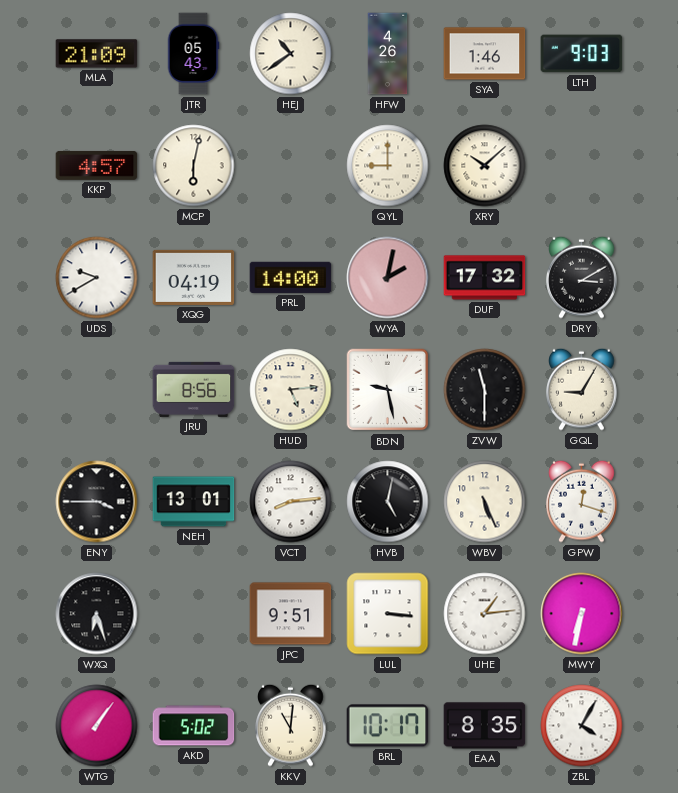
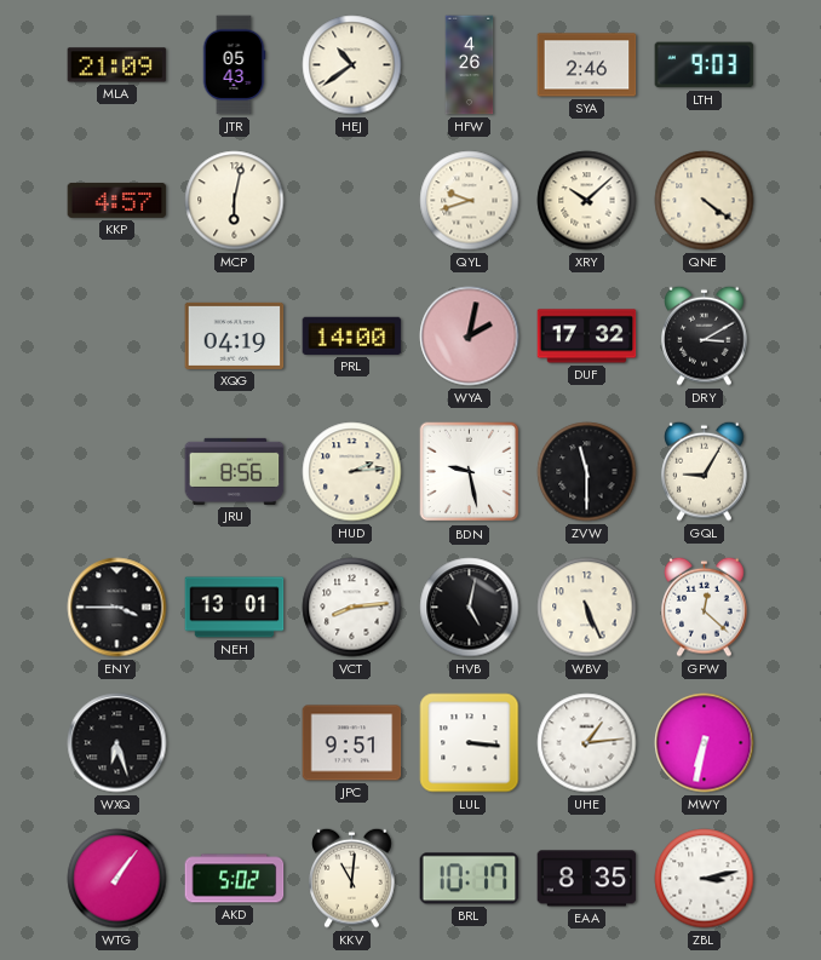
SYA: 1:46 -> 2:46
QYL: 9:00 -> 9:42
QNE: none -> 4:21
UDS: 9:40 -> none
HUD: 5:14 -> 2:14
GPW: 12:18 -> 12:22
ZBL: 4:05 -> 3:13
